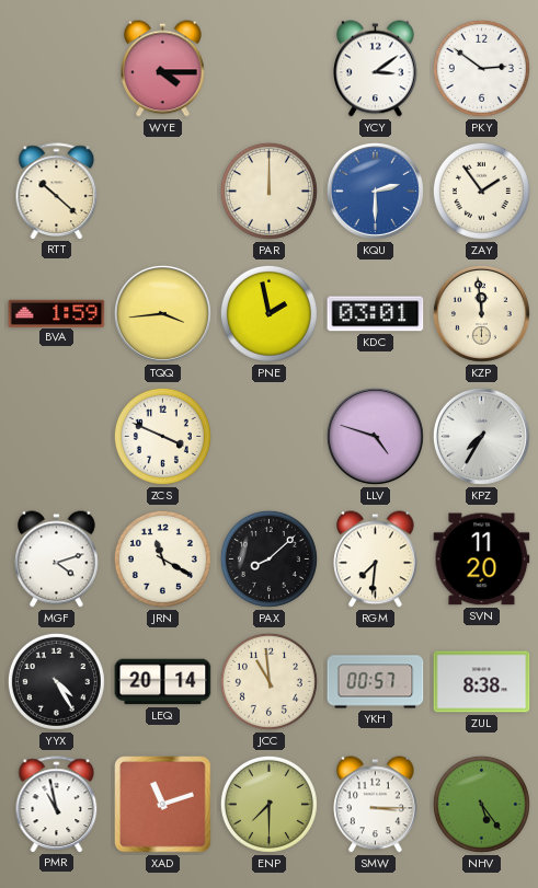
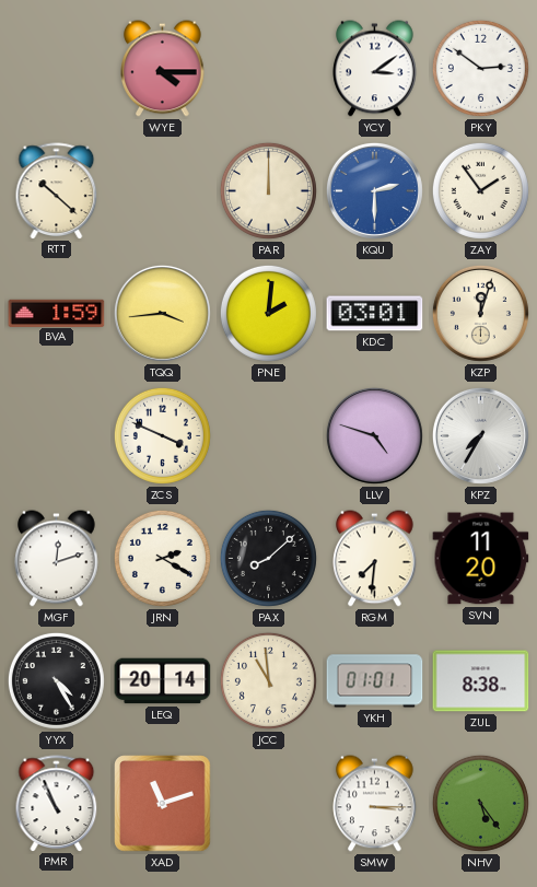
PNE: 1:58 -> 2:01
KZP: 11:59 -> 12:03
MGF: 4:12 -> 12:12
JRN: 11:20 -> 2:20
YKH: 00:57 -> 01:01
PMR: 10:58 -> 10:56
ENP: 7:30 -> none
